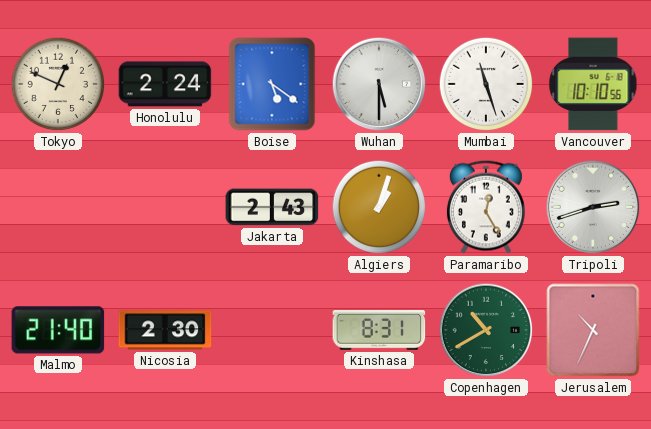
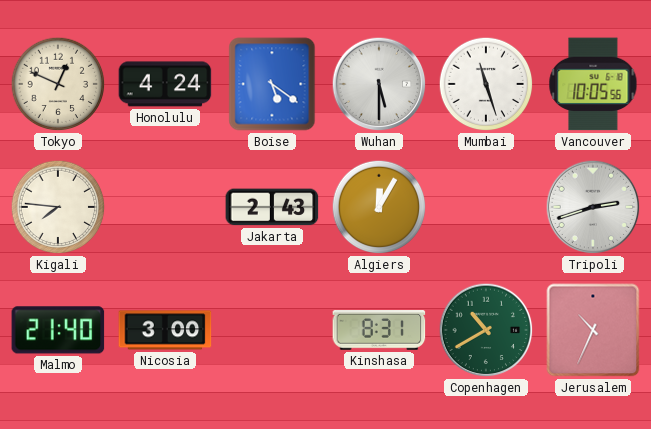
Honolulu: 2:24 -> 4:24
Vancouver: 10:10 -> 10:05
Kigali: none -> 7:46
Algiers: 1:03 -> 12:05
Paramaribo: 12:25 -> none
Nicosia: 2:30 -> 3:00
